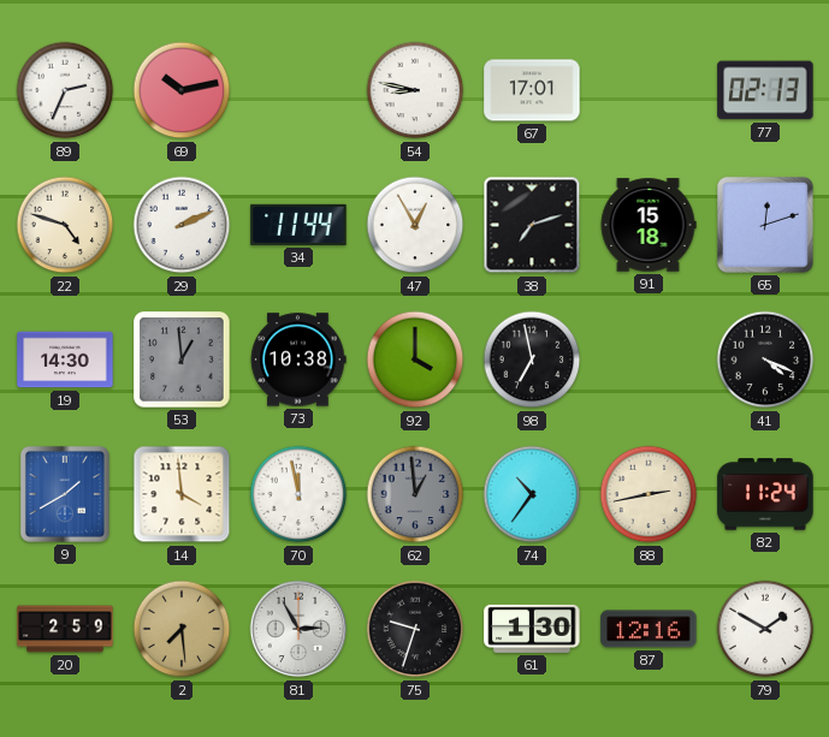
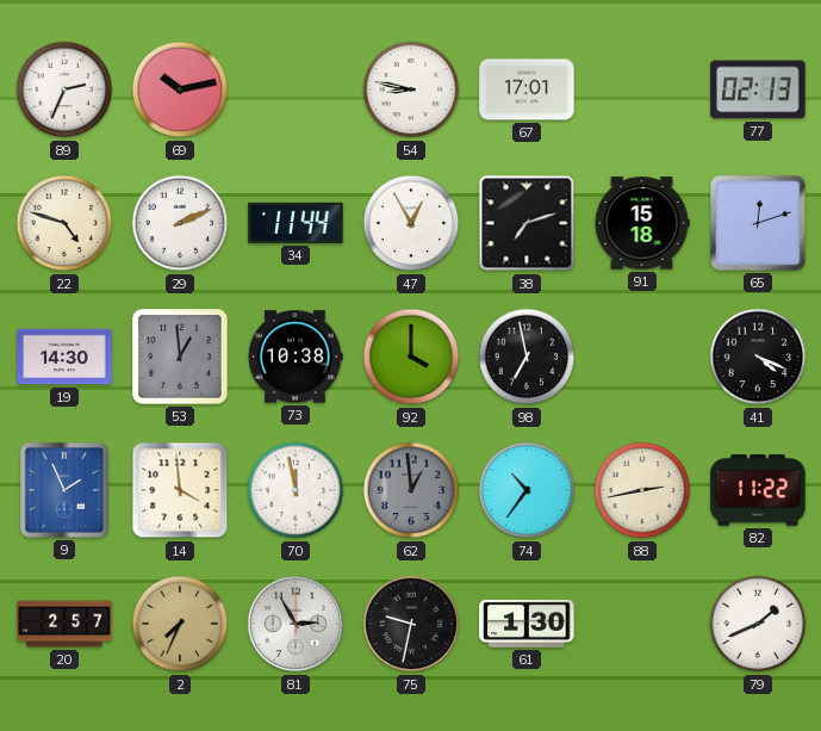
9: 1:40 -> 1:56
82: 11:24 -> 11:22
20: 2:59 -> 2:57
2: 7:29 -> 7:34
75: 9:33 -> 9:32
87: 12:16 -> none
79: 1:50 -> 1:41
